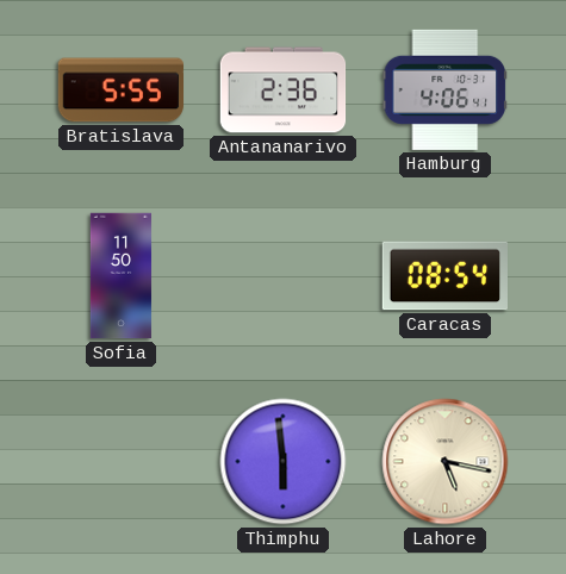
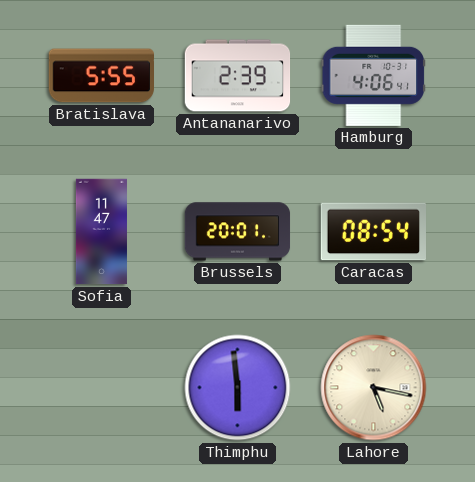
Antananarivo: 2:36 -> 2:39
Sofia: 11:50 -> 11:47
Brussels: none -> 20:01
